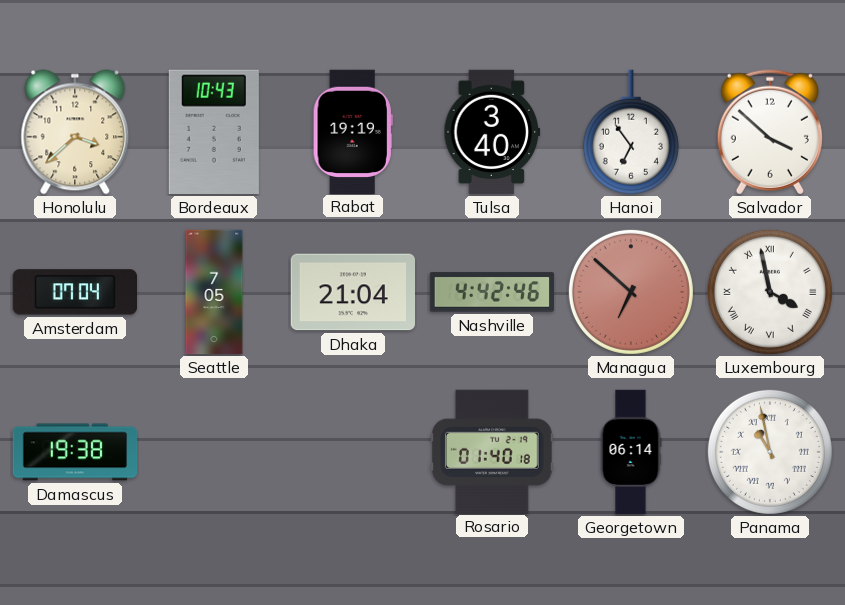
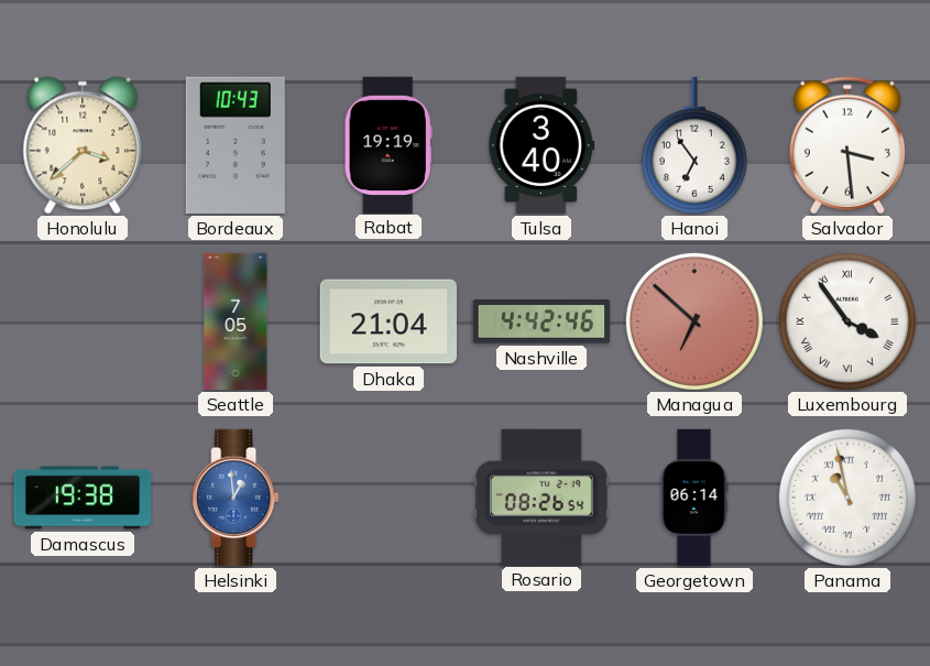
Salvador: 3:52 -> 3:29
Amsterdam: 07:04 -> none
Luxembourg: 3:58 -> 3:54
Helsinki: none -> 12:59
Rosario: 01:40 -> 08:26
